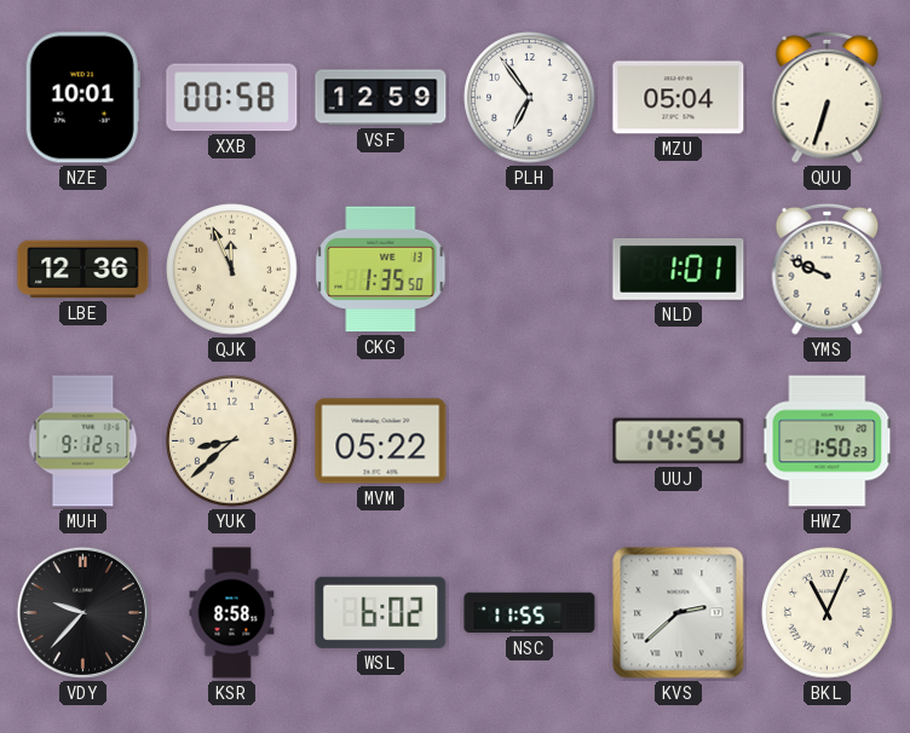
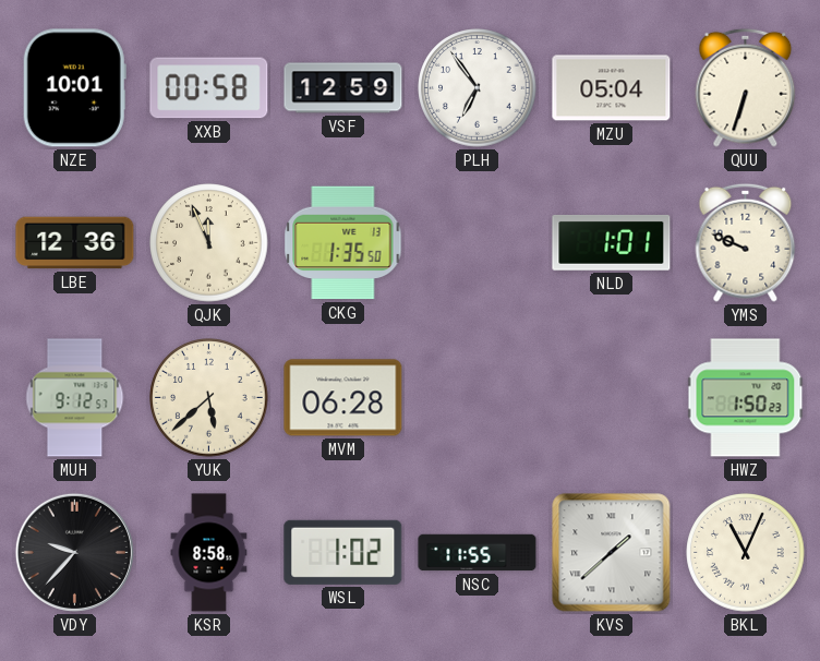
YUK: 8:38 -> 5:38
MVM: 05:22 -> 06:28
UUJ: 14:54 -> none
WSL: 6:02 -> 1:02
KVS: 2:38 -> 1:38
